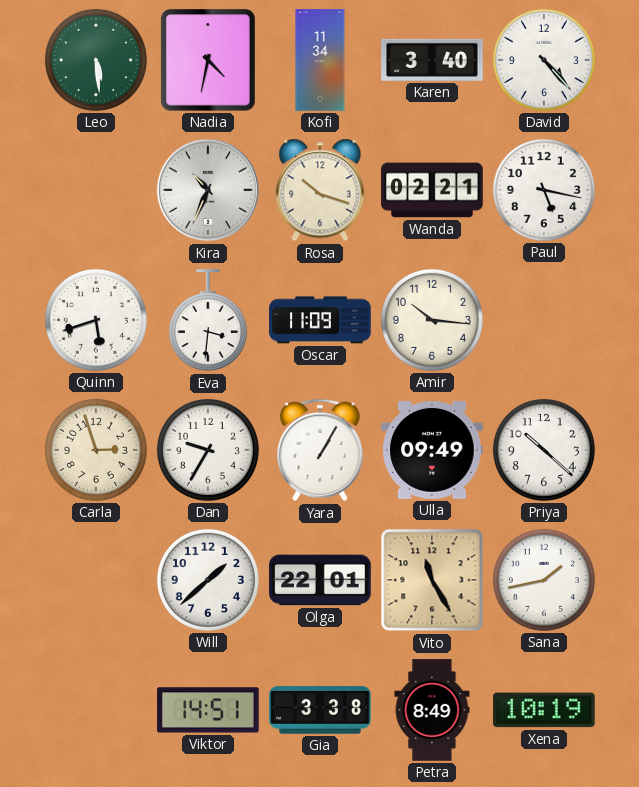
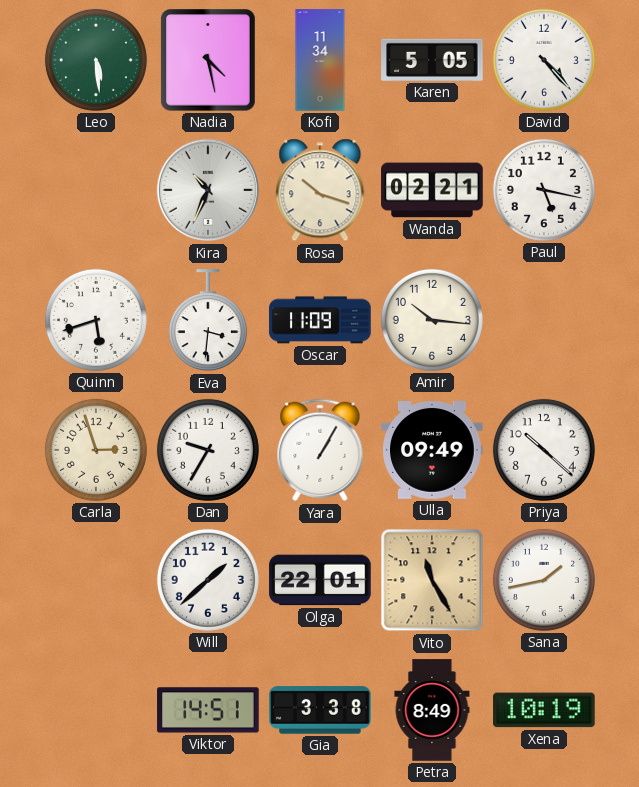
Nadia: 4:32 -> 4:28
Karen: 3:40 -> 5:05
